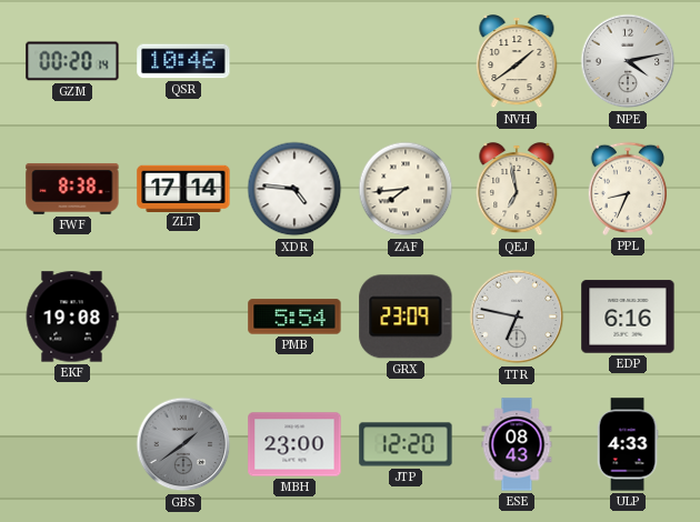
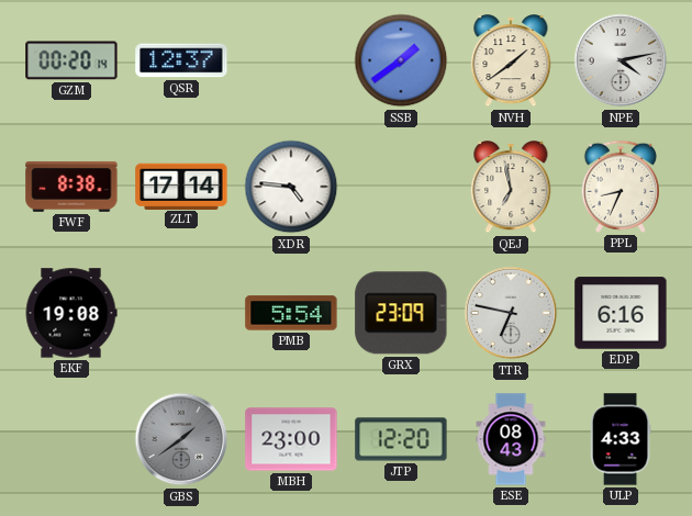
QSR: 10:46 -> 12:37
SSB: none -> 1:39
ZAF: 7:44 -> none
